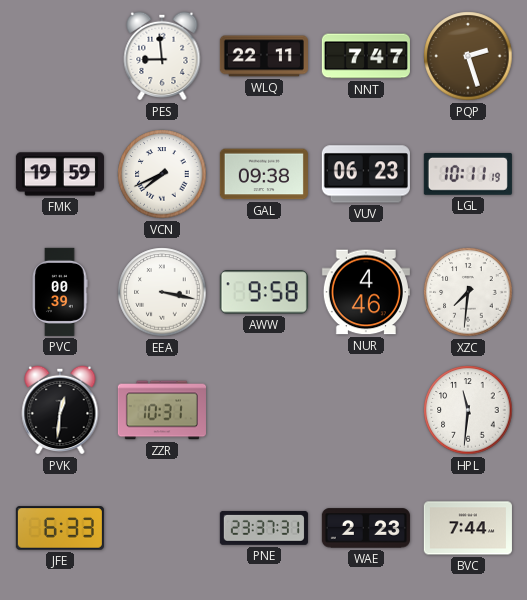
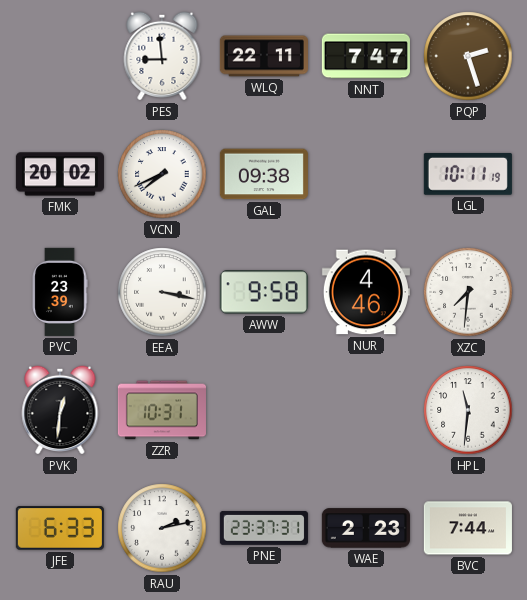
FMK: 19:59 -> 20:02
VUV: 06:23 -> none
PVC: 00:39 -> 23:39
RAU: none -> 2:13
